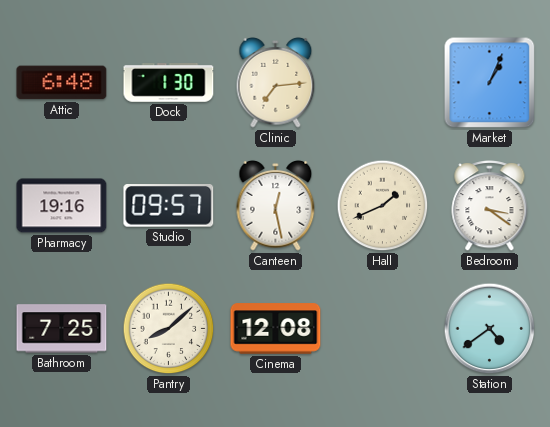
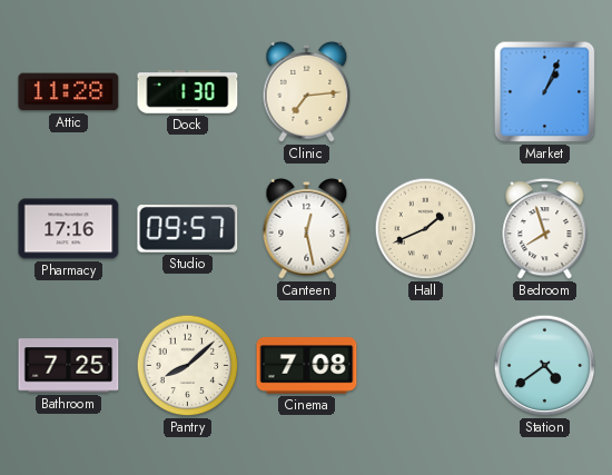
Attic: 6:48 -> 11:28
Pharmacy: 19:16 -> 17:16
Bedroom: 3:21 -> 7:57
Cinema: 12:08 -> 7:08
